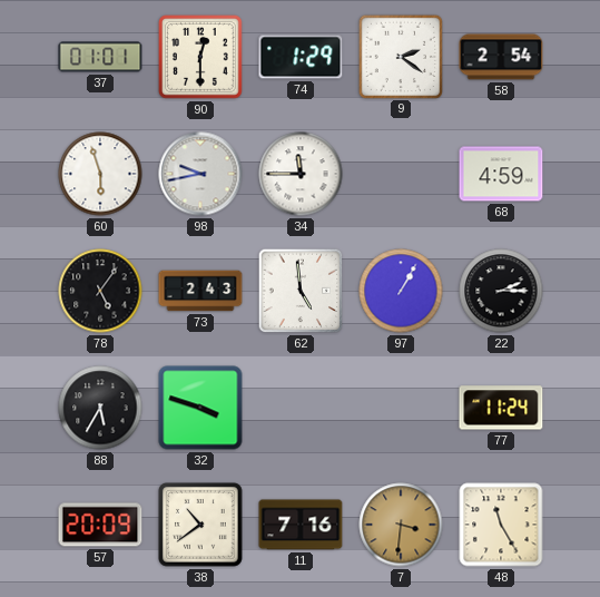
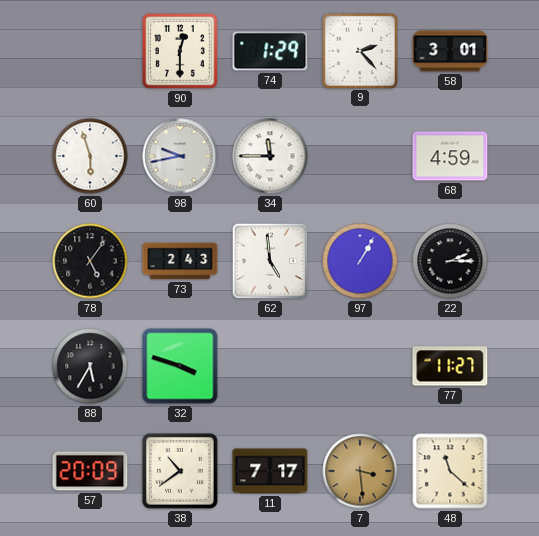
37: 01:01 -> none
9: 2:21 -> 2:23
58: 2:54 -> 3:01
77: 11:24 -> 11:27
11: 7:16 -> 7:17
7: 3:31 -> 3:29
48: 11:25 -> 11:22
